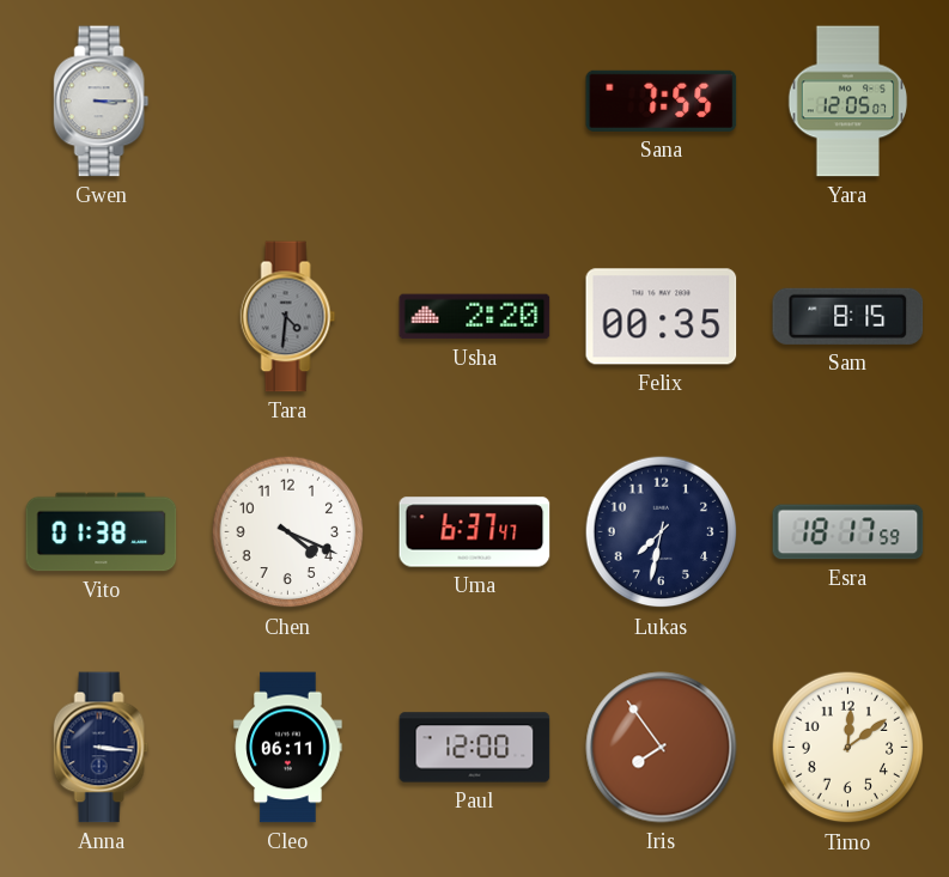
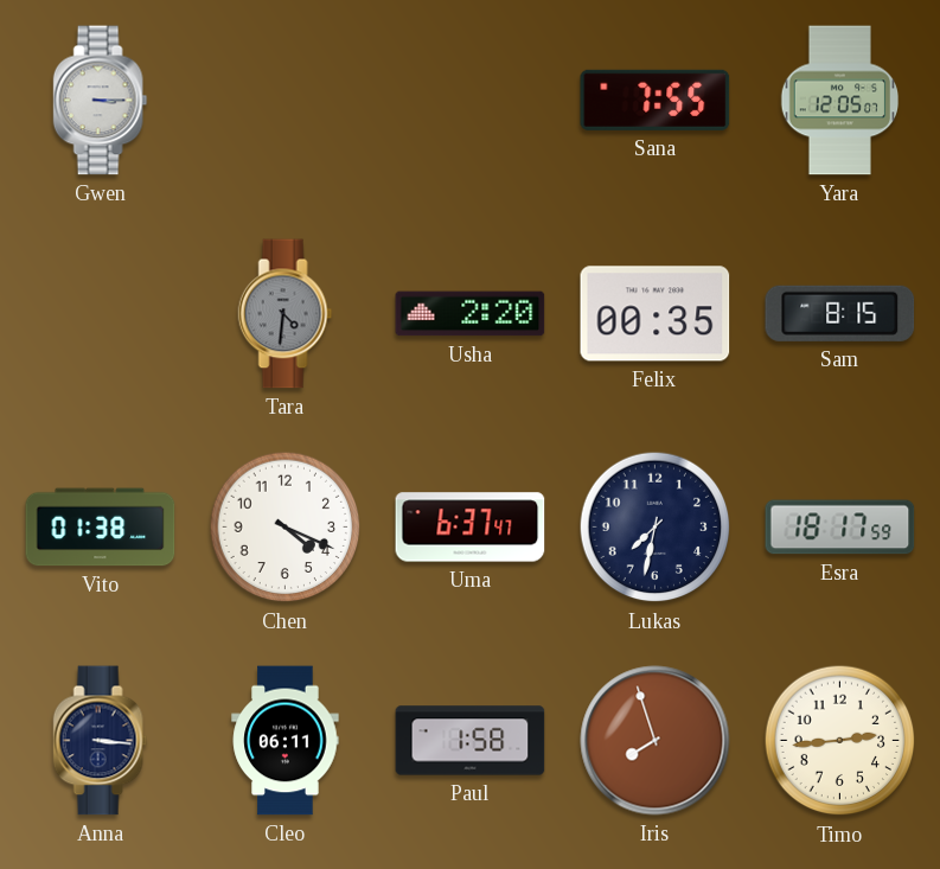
Paul: 12:00 -> 1:58
Iris: 7:54 -> 7:57
Timo: 12:09 -> 2:44
